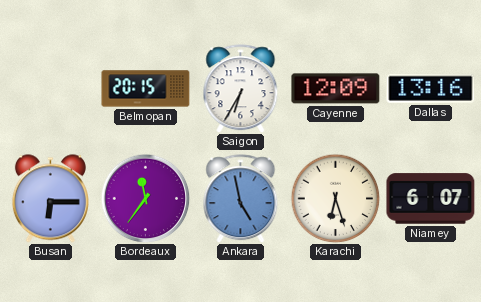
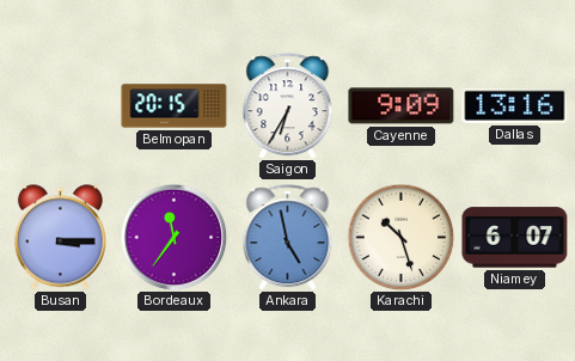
Cayenne: 12:09 -> 9:09
Busan: 6:15 -> 3:15
Karachi: 6:27 -> 10:27
